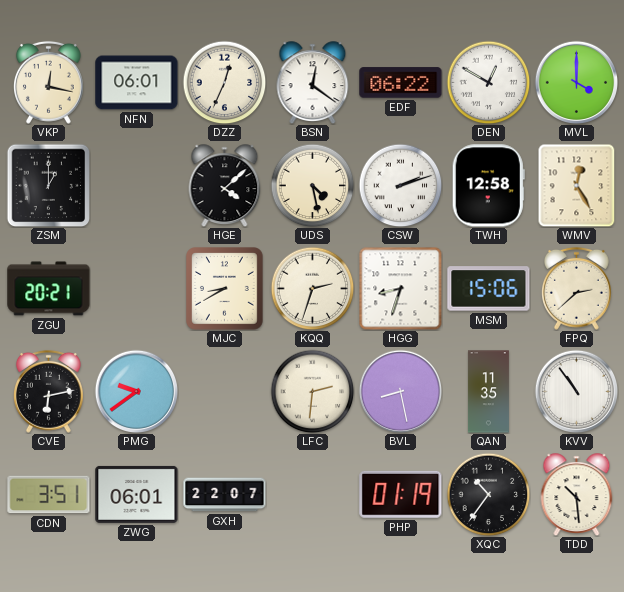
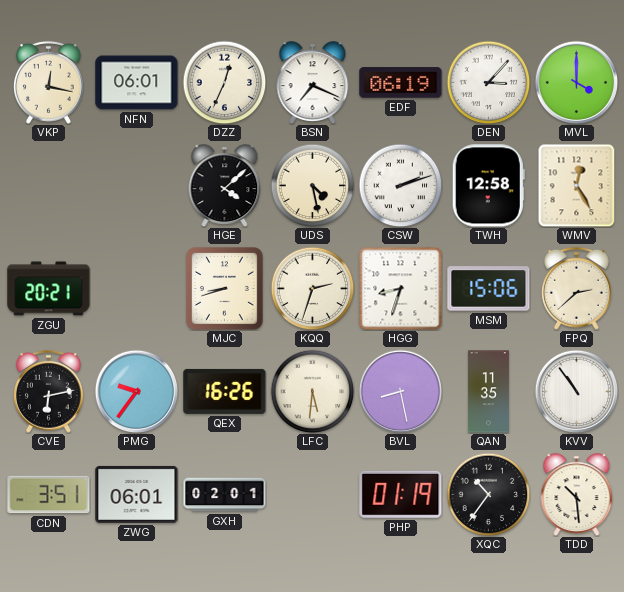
BSN: 12:21 -> 7:19
EDF: 06:22 -> 06:19
DEN: 12:50 -> 3:07
ZSM: 1:00 -> none
MJC: 8:40 -> 8:42
PMG: 9:39 -> 9:36
QEX: none -> 16:26
LFC: 2:31 -> 5:31
GXH: 22:07 -> 02:01
